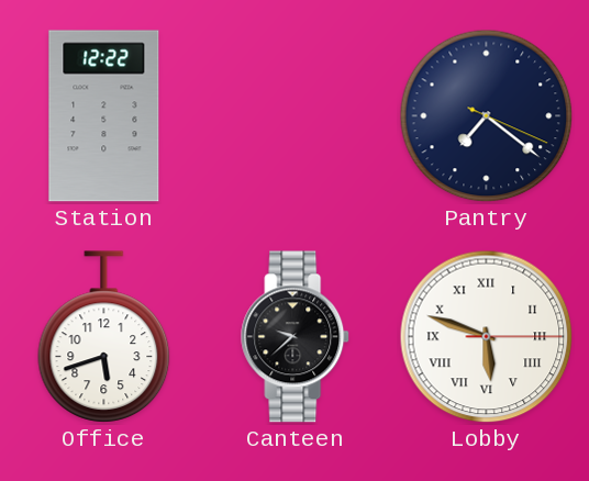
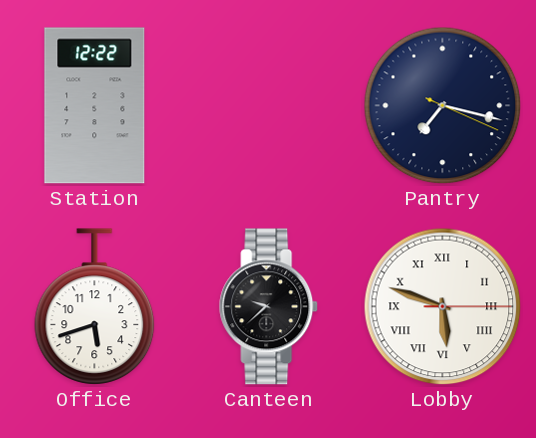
Pantry: 7:21 -> 7:17
